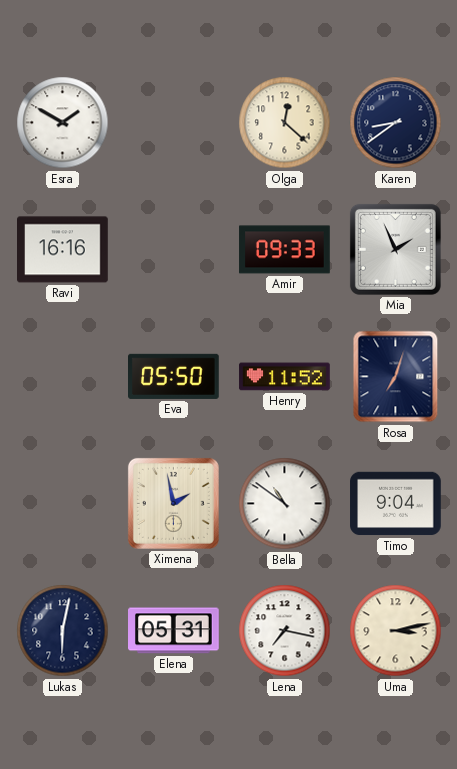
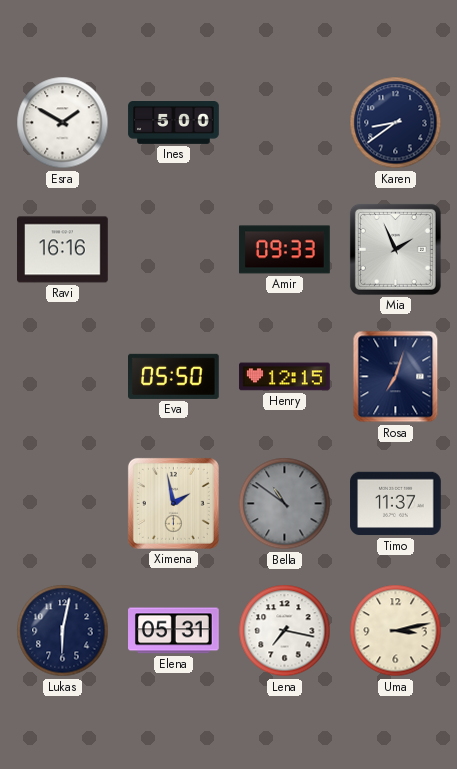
Ines: none -> 5:00
Olga: 12:22 -> none
Henry: 11:52 -> 12:15
Bella dial: white -> grey
Timo: 9:04 -> 11:37
